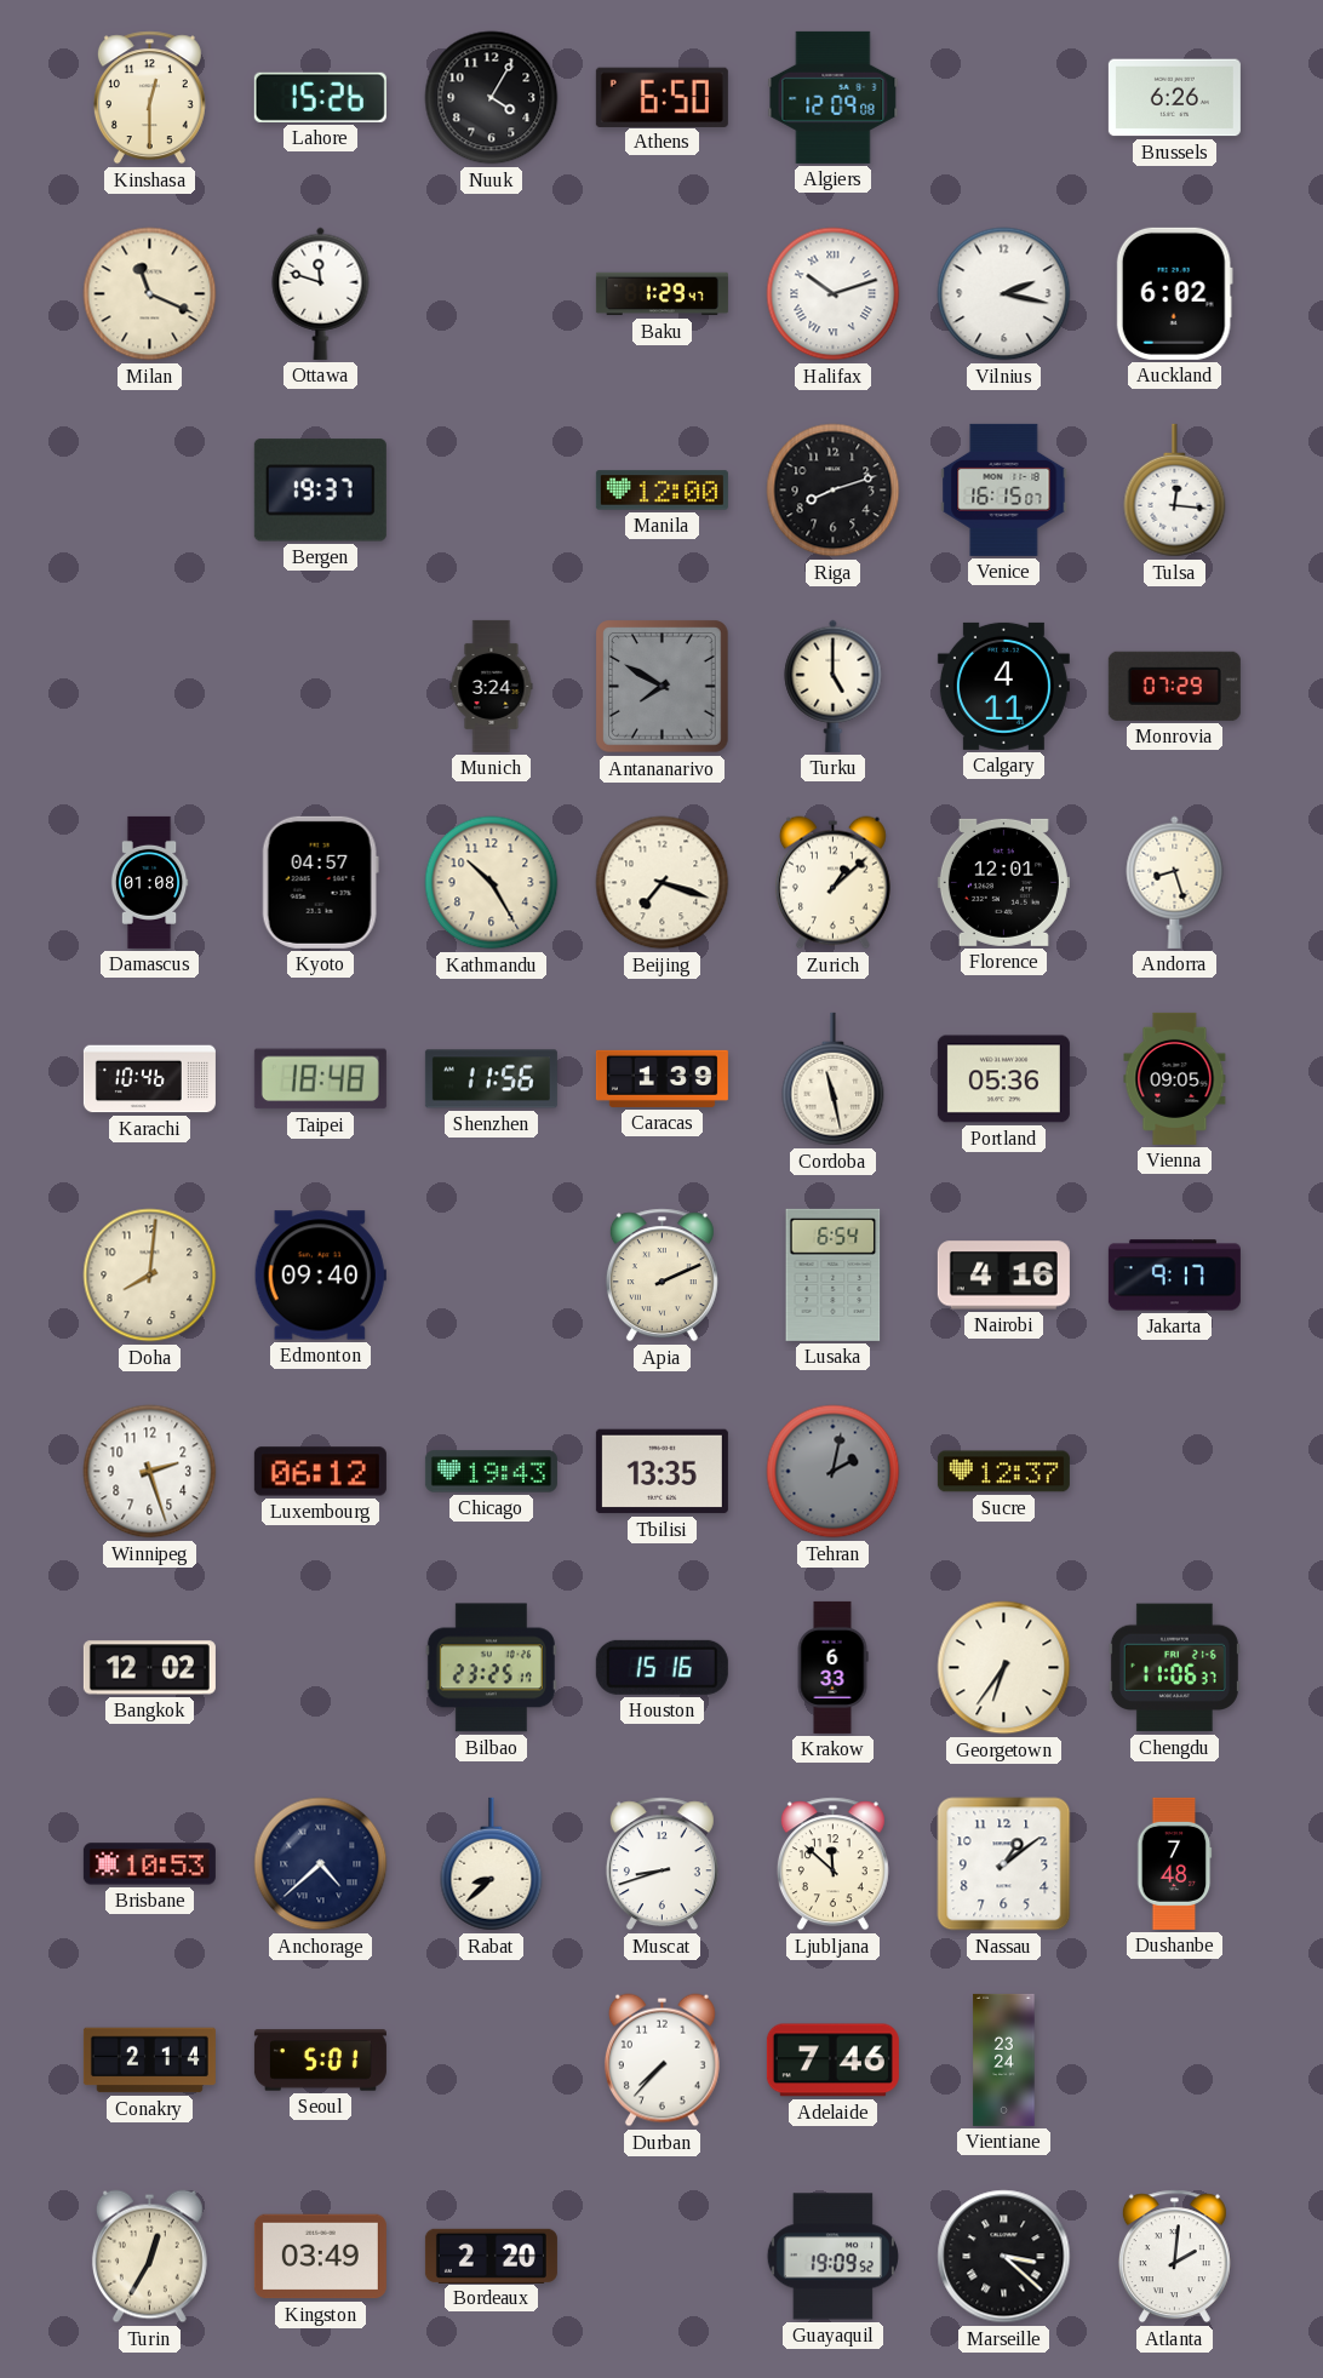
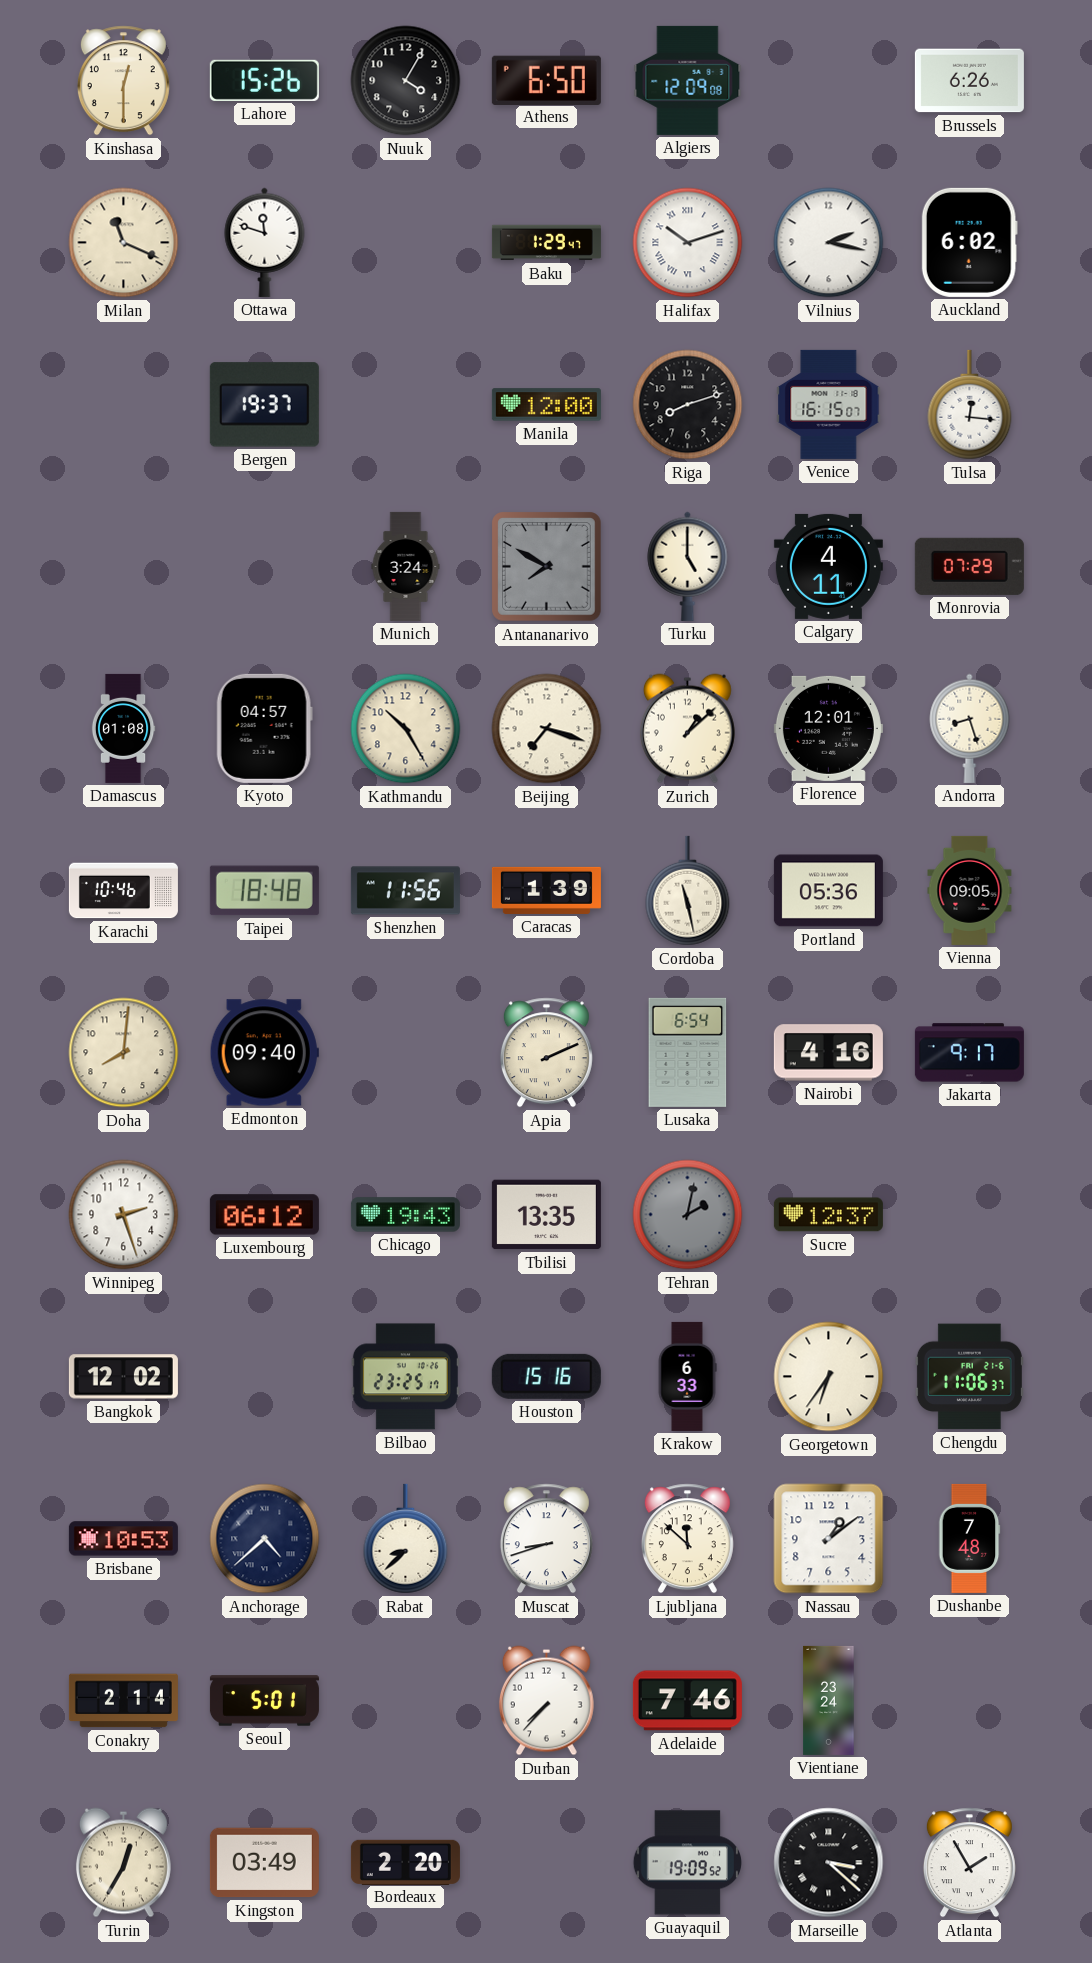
Atlanta: 2:01 -> 1:55
